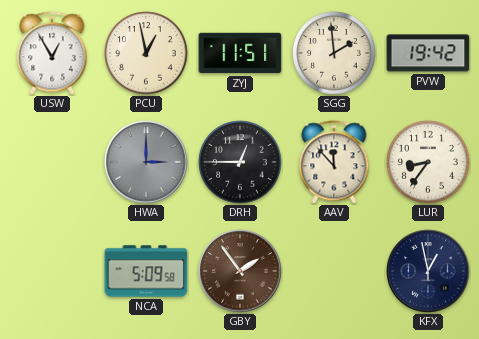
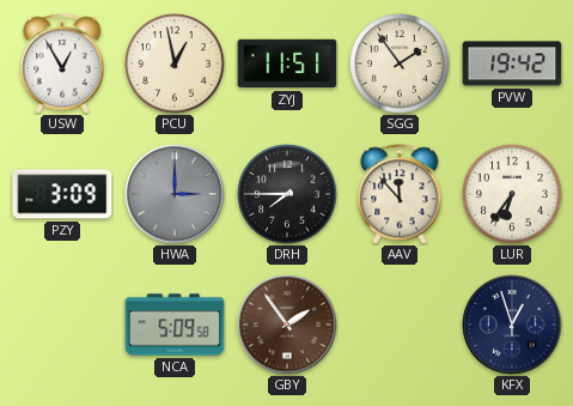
SGG: 1:59 -> 1:54
PZY: none -> 3:09
DRH: 12:45 -> 7:45
LUR: 8:36 -> 6:36
KFX: 12:58 -> 12:57
